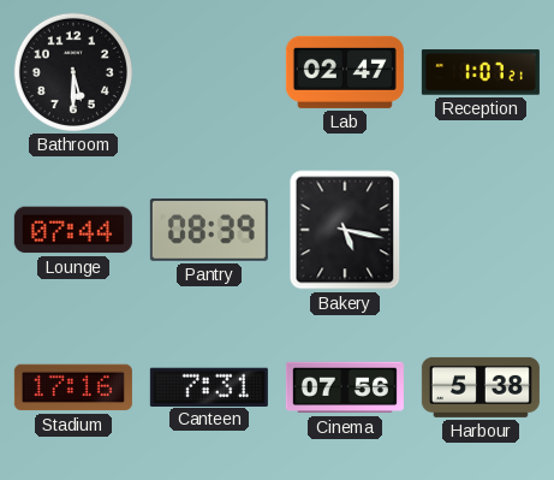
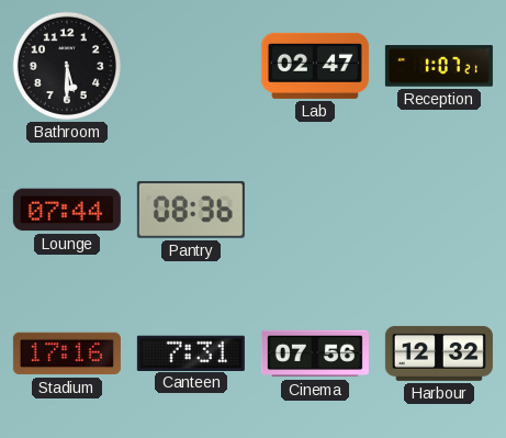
Pantry: 08:39 -> 08:36
Bakery: 5:17 -> none
Harbour: 5:38 -> 12:32
